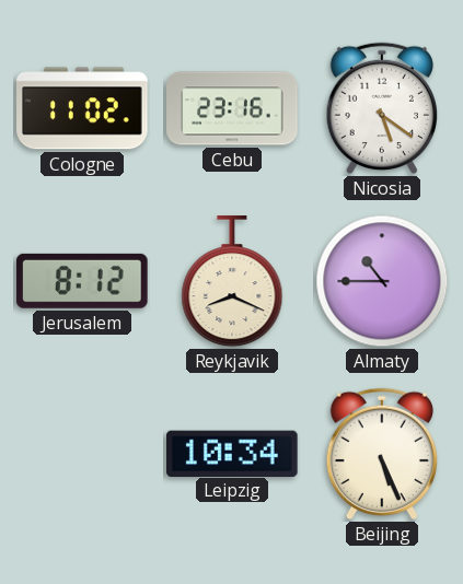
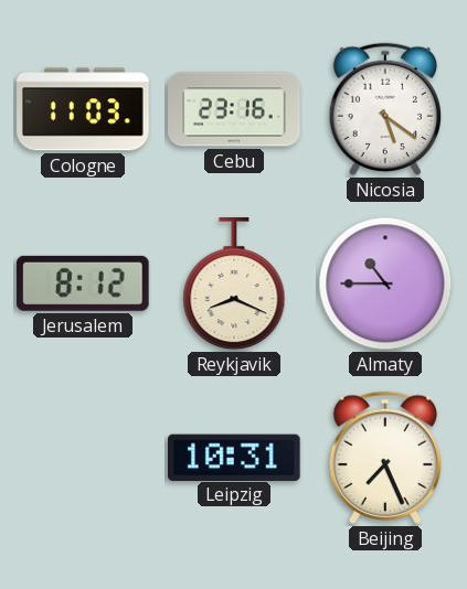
Cologne: 11:02 -> 11:03
Leipzig: 10:34 -> 10:31
Beijing: 5:26 -> 7:26
